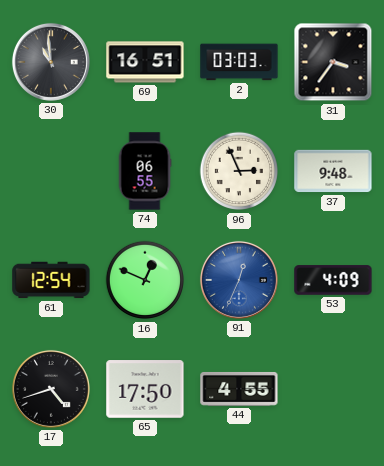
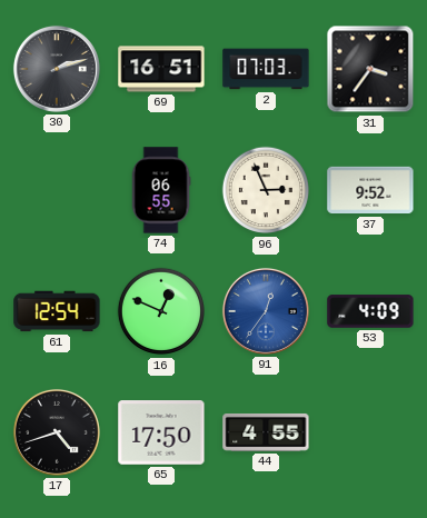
30: 10:59 -> 2:12
2: 03:03 -> 07:03
37: 9:48 -> 9:52
91: 12:34 -> 12:36
